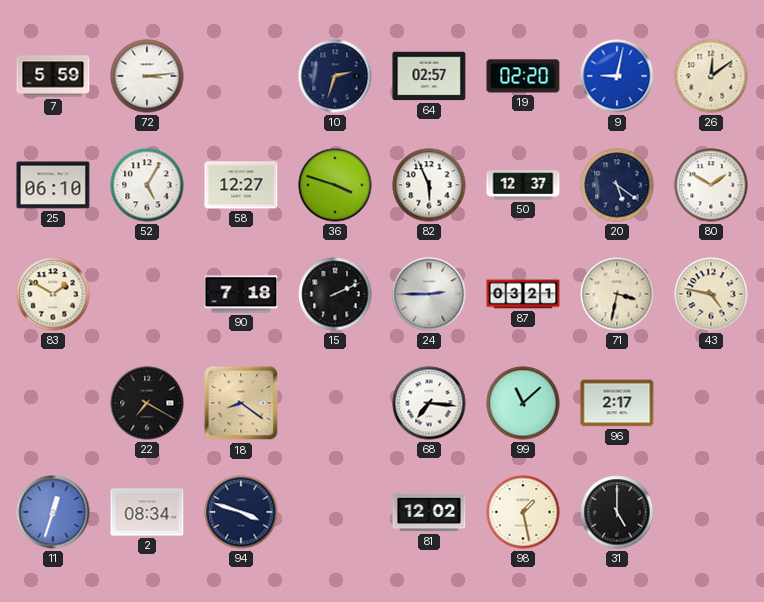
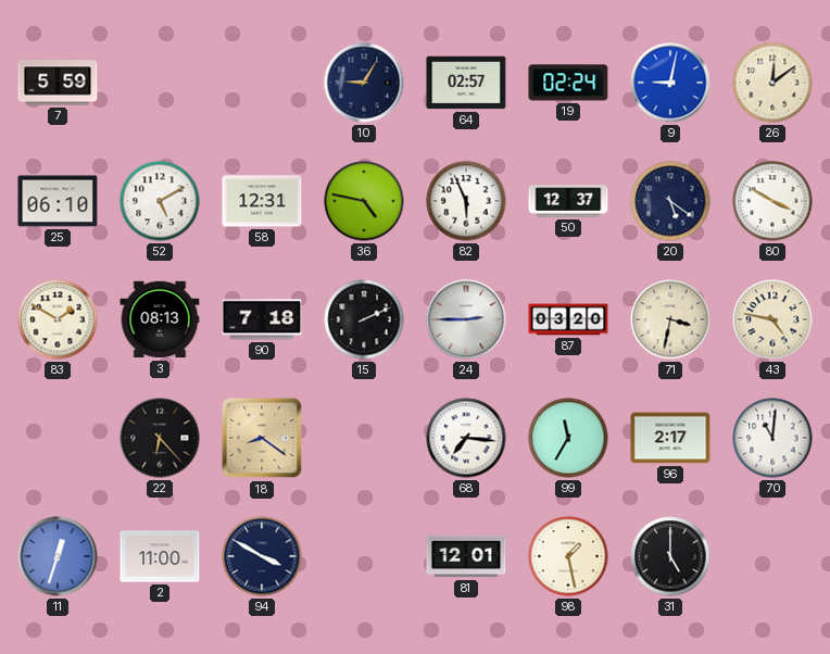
72: 3:14 -> none
10: 2:33 -> 9:05
19: 02:20 -> 02:24
52: 5:05 -> 5:10
58: 12:27 -> 12:31
36: 3:48 -> 4:47
80: 1:50 -> 3:50
3: none -> 08:13
87: 03:21 -> 03:20
22: 7:20 -> 6:23
99: 11:08 -> 11:35
70: none -> 11:01
2: 08:34 -> 11:00
94: 3:48 -> 3:50
81: 12:02 -> 12:01
